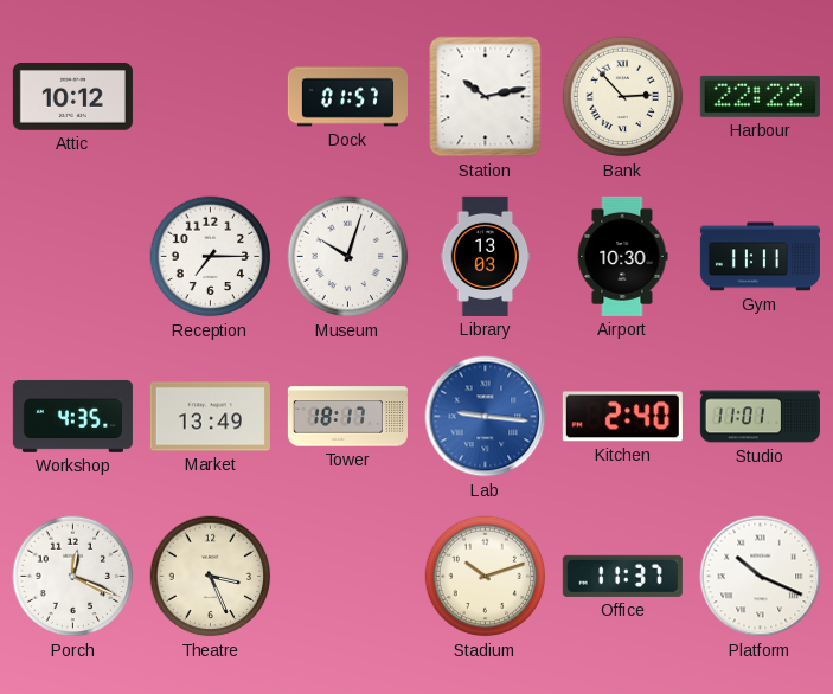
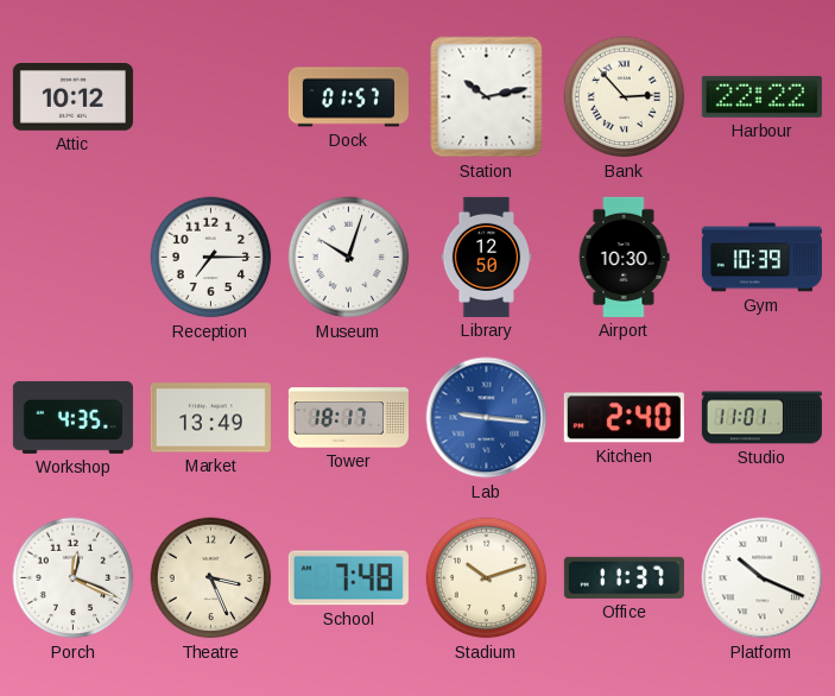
Library: 13:03 -> 12:50
Gym: 11:11 -> 10:39
School: none -> 7:48
